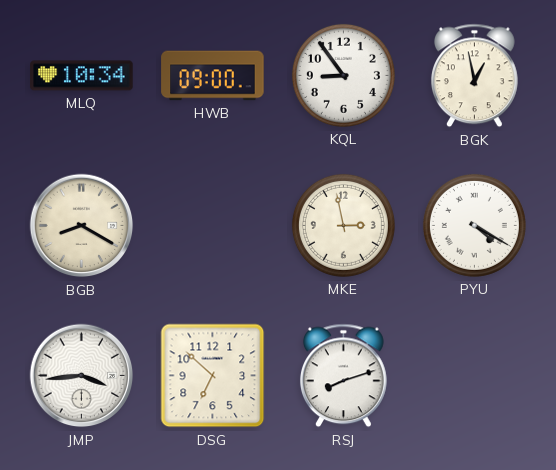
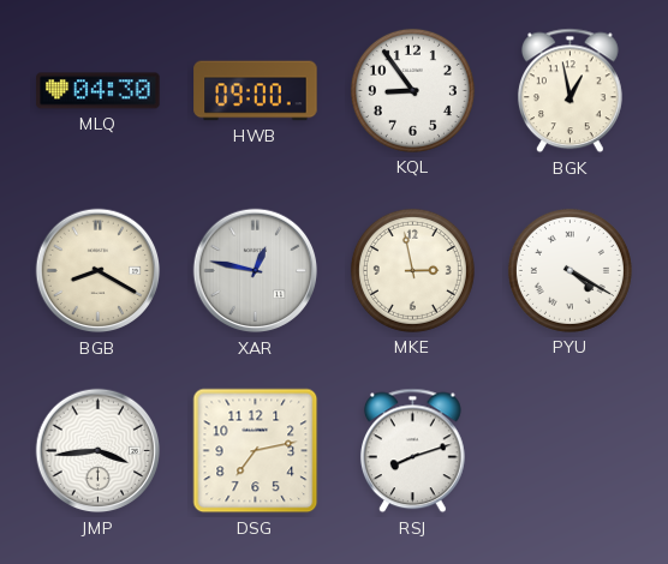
MLQ: 10:34 -> 04:30
XAR: none -> 12:47
DSG: 6:52 -> 7:13
